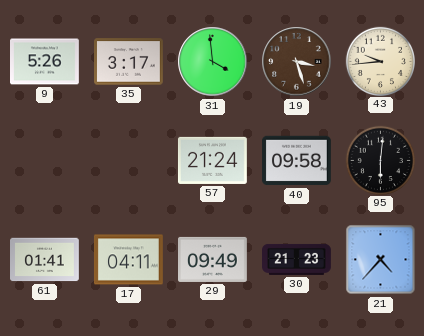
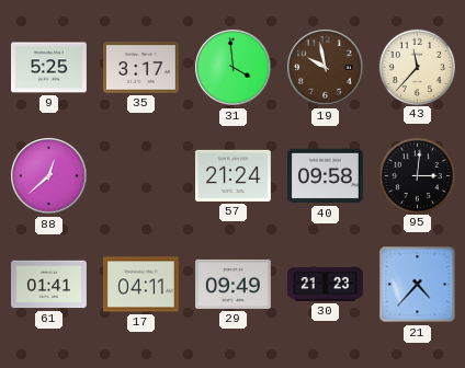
9: 5:26 -> 5:25
19: 3:27 -> 9:58
43: 9:44 -> 11:37
88: none -> 12:38
95: 6:01 -> 3:01
